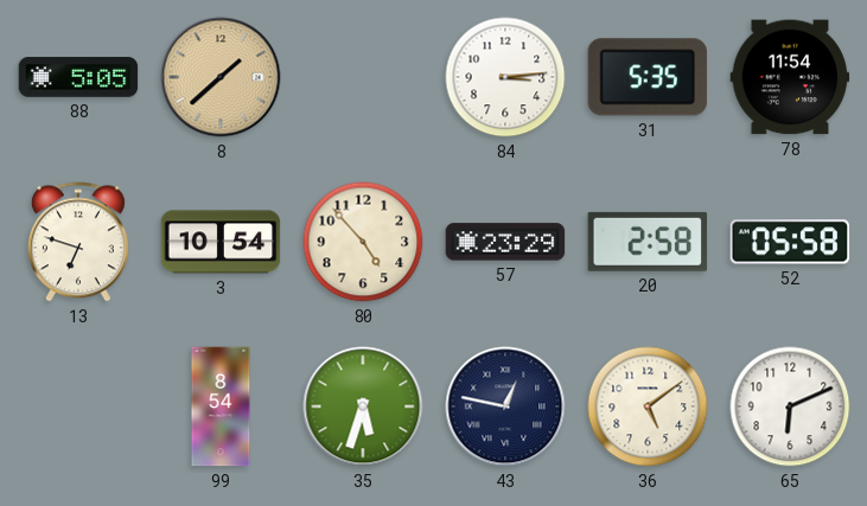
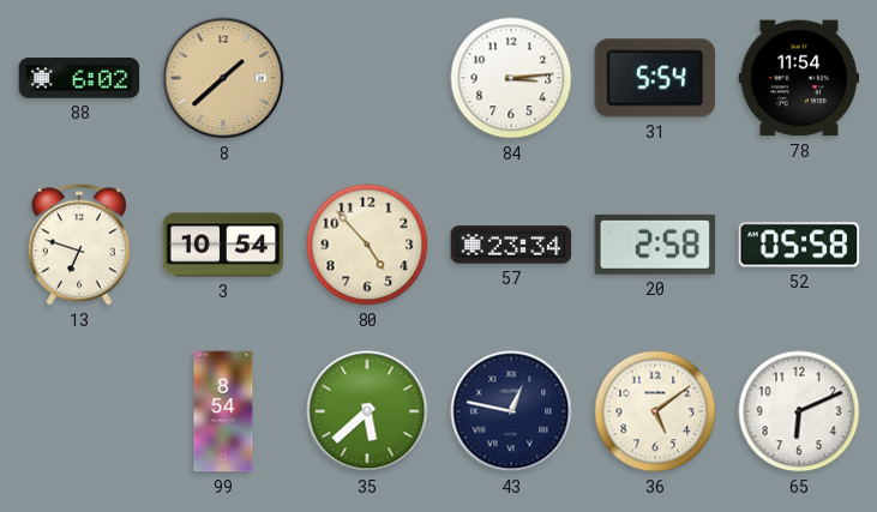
88: 5:05 -> 6:02
31: 5:35 -> 5:54
57: 23:29 -> 23:34
35: 5:33 -> 5:38
